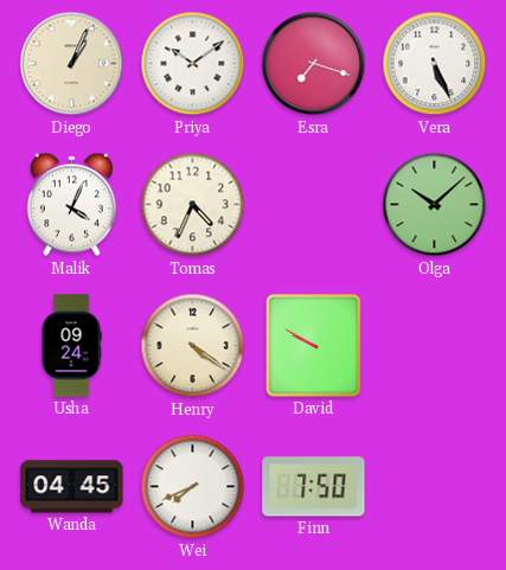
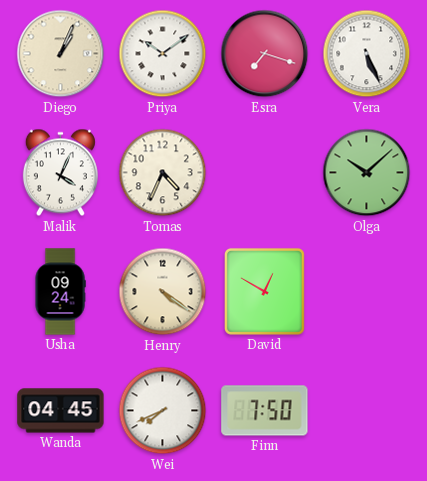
David: 9:50 -> 12:50
